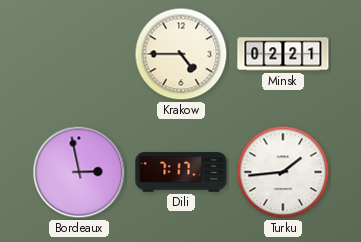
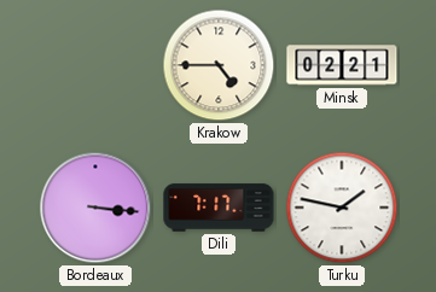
Bordeaux: 2:58 -> 3:16
Turku: 1:44 -> 1:47
